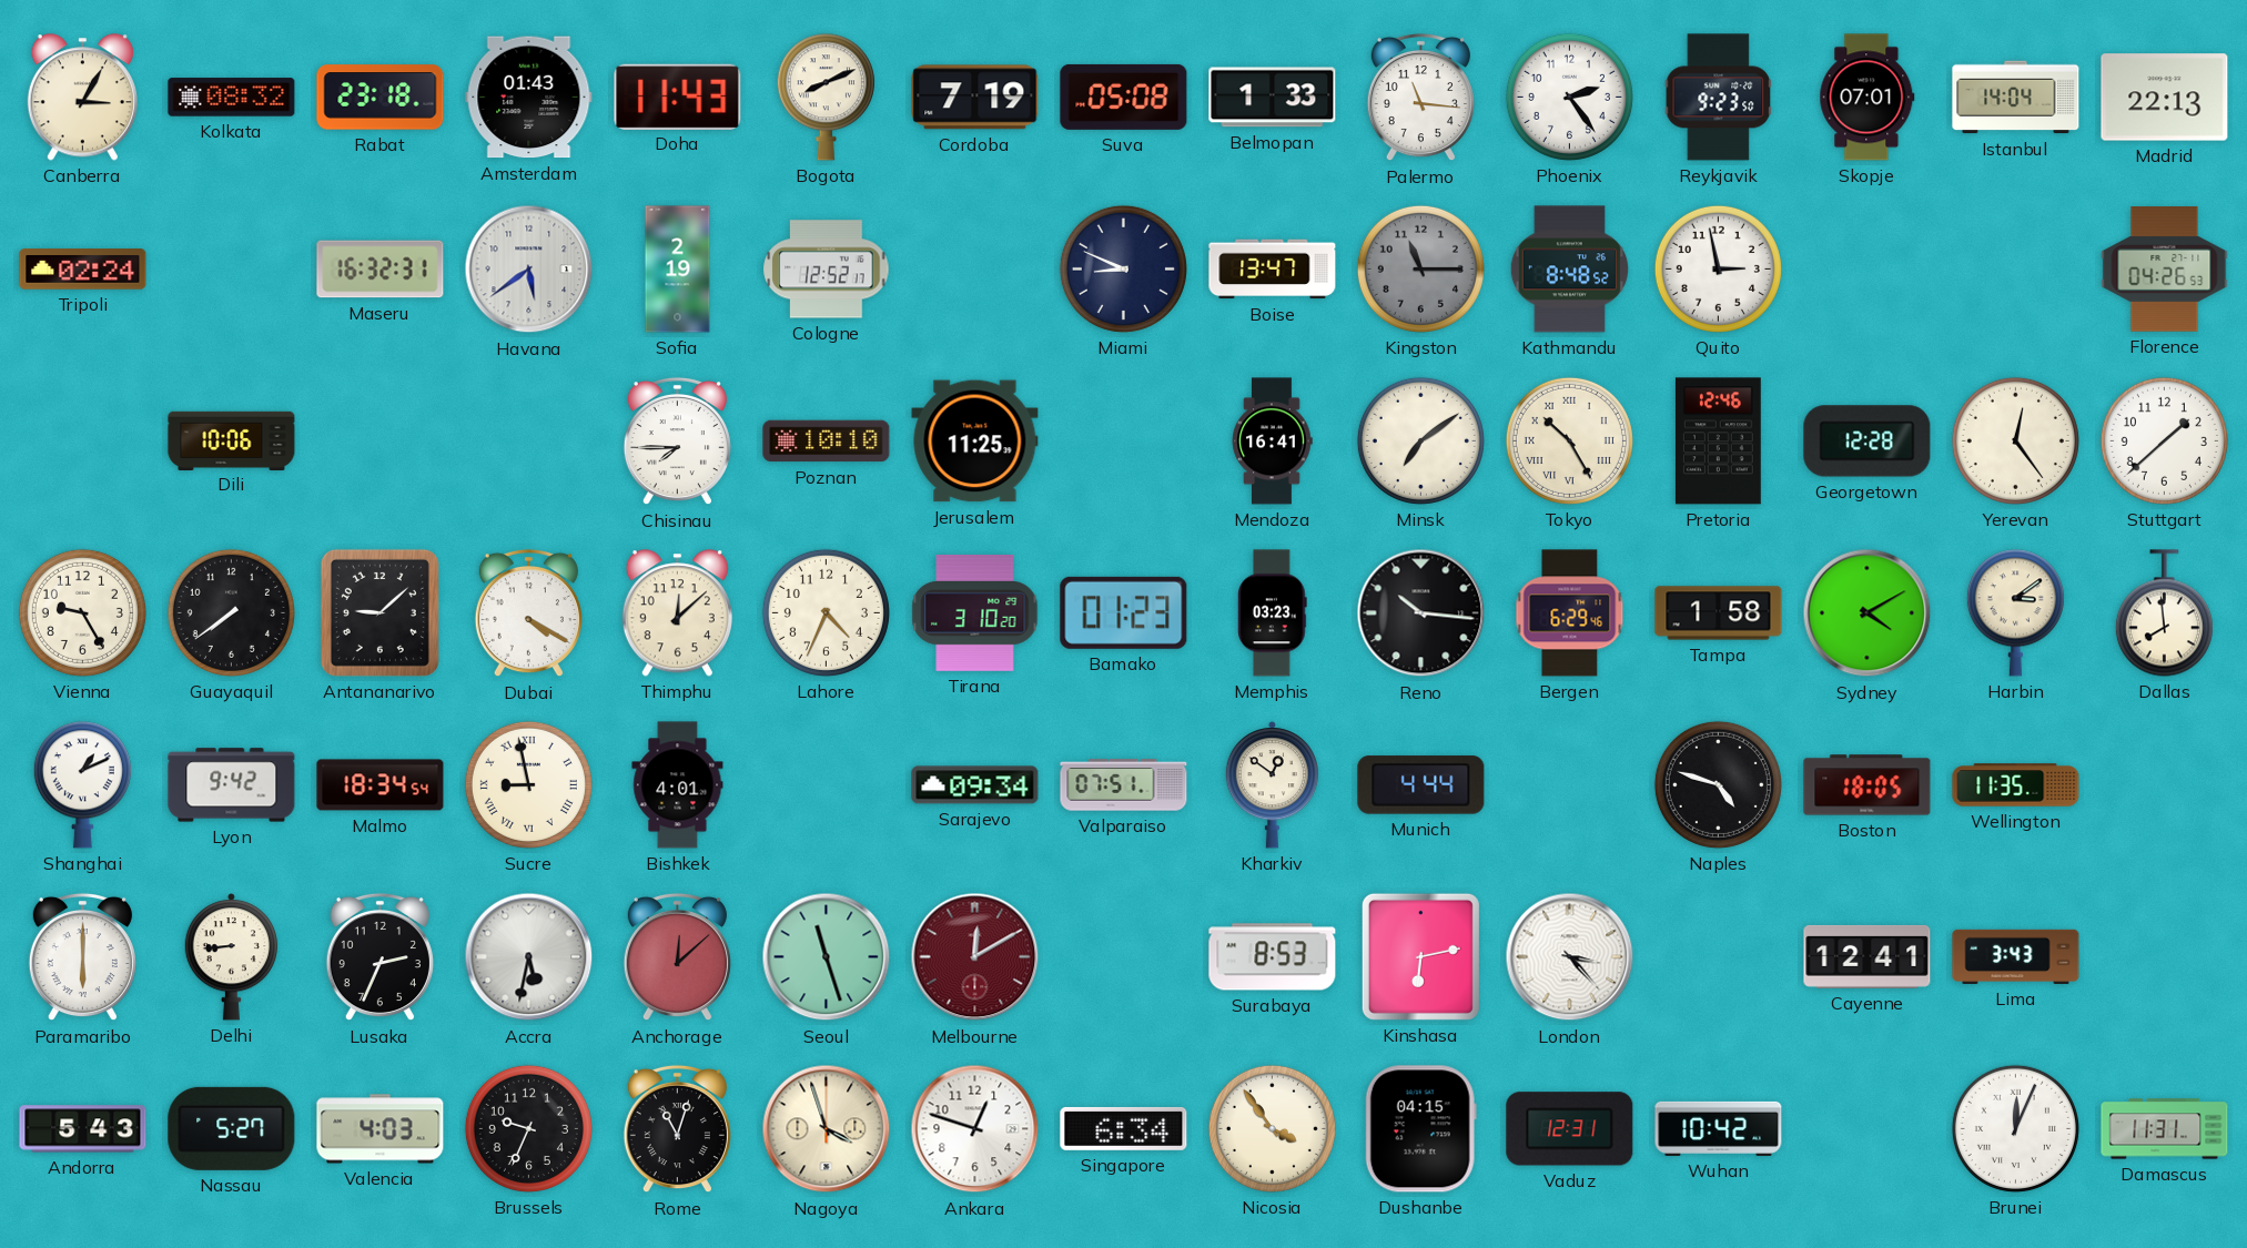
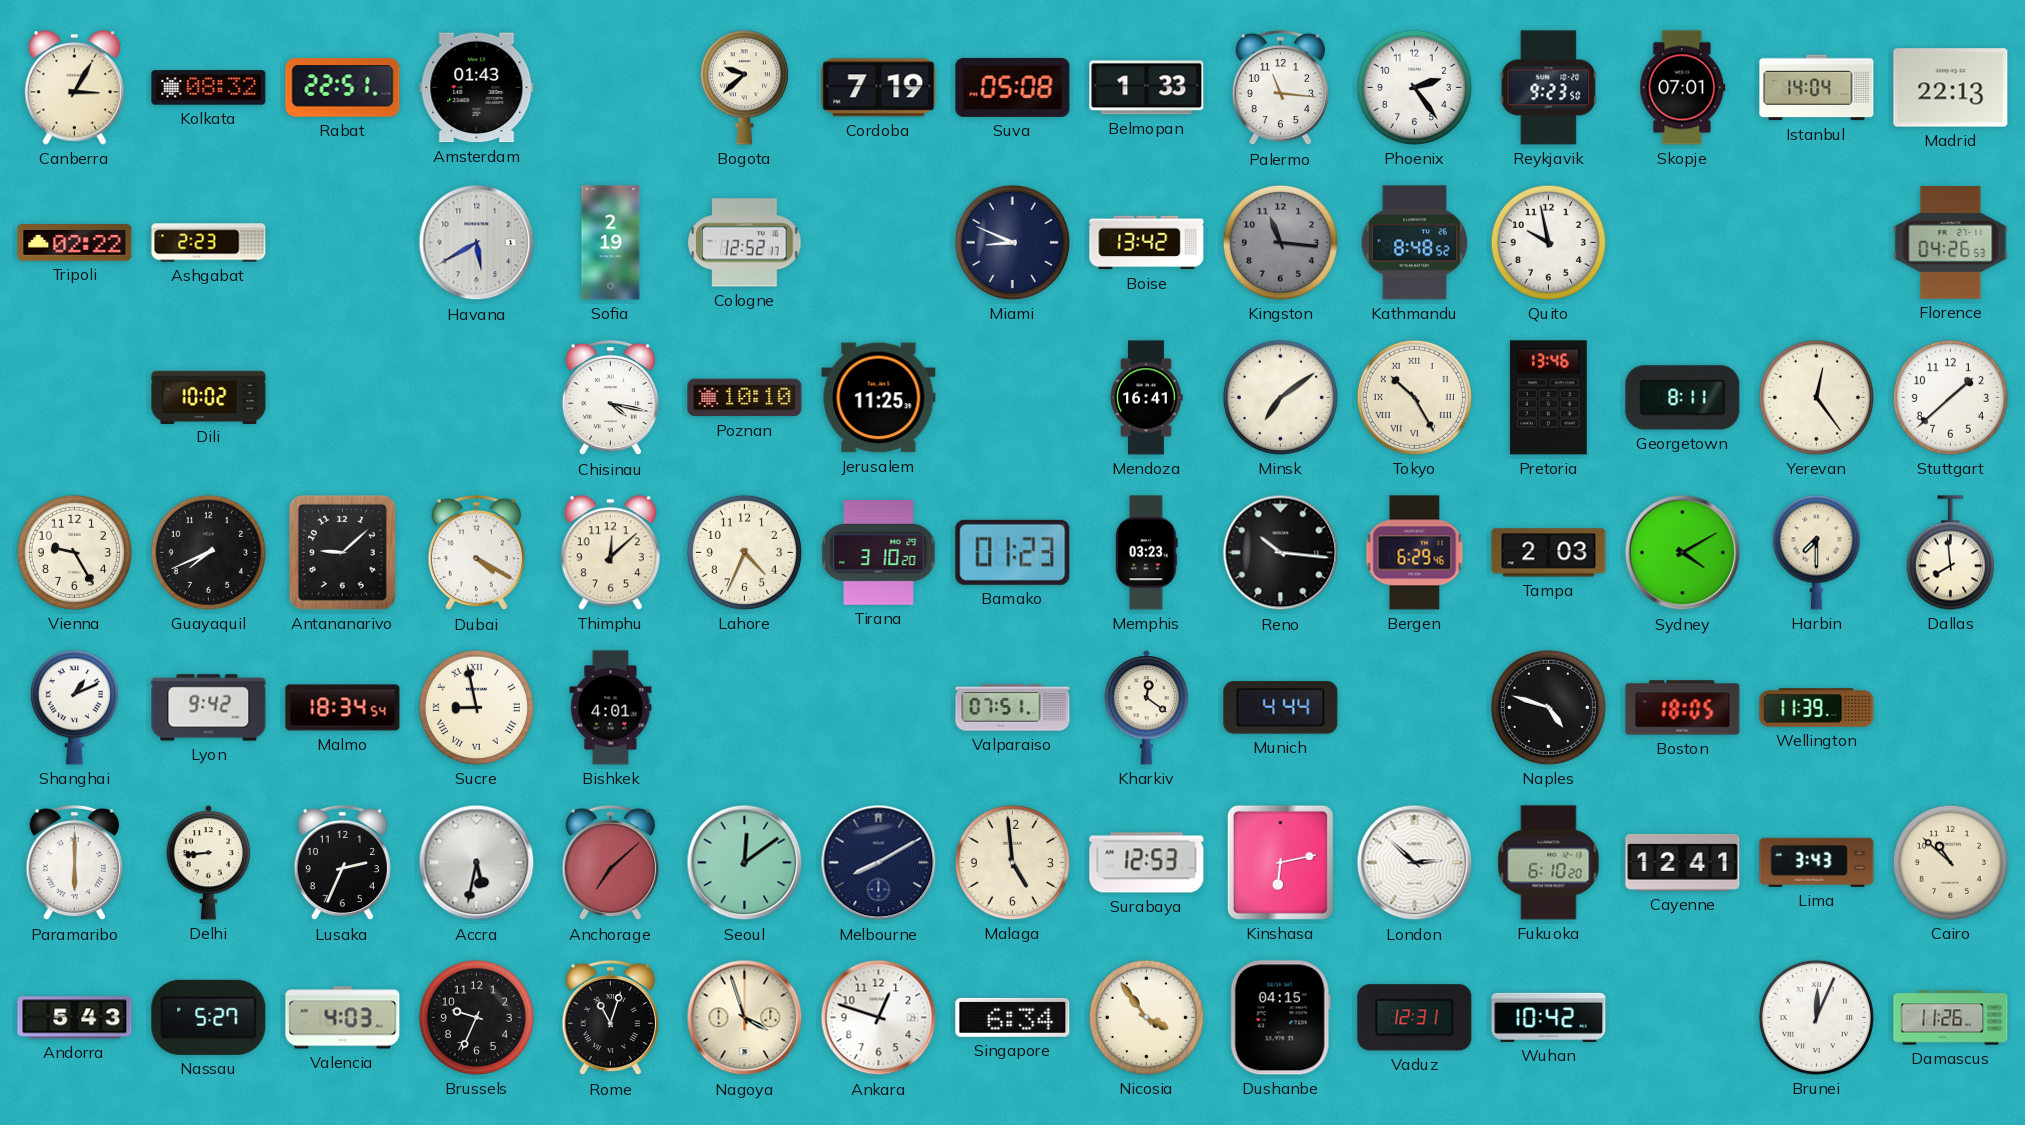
Rabat: 23:18 -> 22:51
Doha: 11:43 -> none
Bogota: 8:11 -> 9:38
Tripoli: 02:24 -> 02:22
Ashgabat: none -> 2:23
Maseru: 16:32 -> none
Havana: 5:39 -> 5:40
Boise: 13:47 -> 13:42
Kingston: 11:15 -> 11:16
Quito: 2:58 -> 9:58
Dili: 10:06 -> 10:02
Chisinau: 7:45 -> 4:17
Pretoria: 12:46 -> 13:46
Georgetown: 12:28 -> 8:11
Guayaquil: 7:39 -> 7:41
Tampa: 1:58 -> 2:03
Harbin: 3:09 -> 7:30
Sarajevo: 09:34 -> none
Kharkiv: 12:51 -> 12:21
Wellington: 11:35 -> 11:39
Anchorage: 12:08 -> 7:08
Seoul: 11:27 -> 12:09
Melbourne: 12:10 -> 8:10
Melbourne dial: burgundy -> navy
Malaga: none -> 4:59
Surabaya: 8:53 -> 12:53
London: 3:23 -> 2:52
Fukuoka: none -> 6:10
Cairo: none -> 10:52
Damascus: 11:31 -> 11:26
